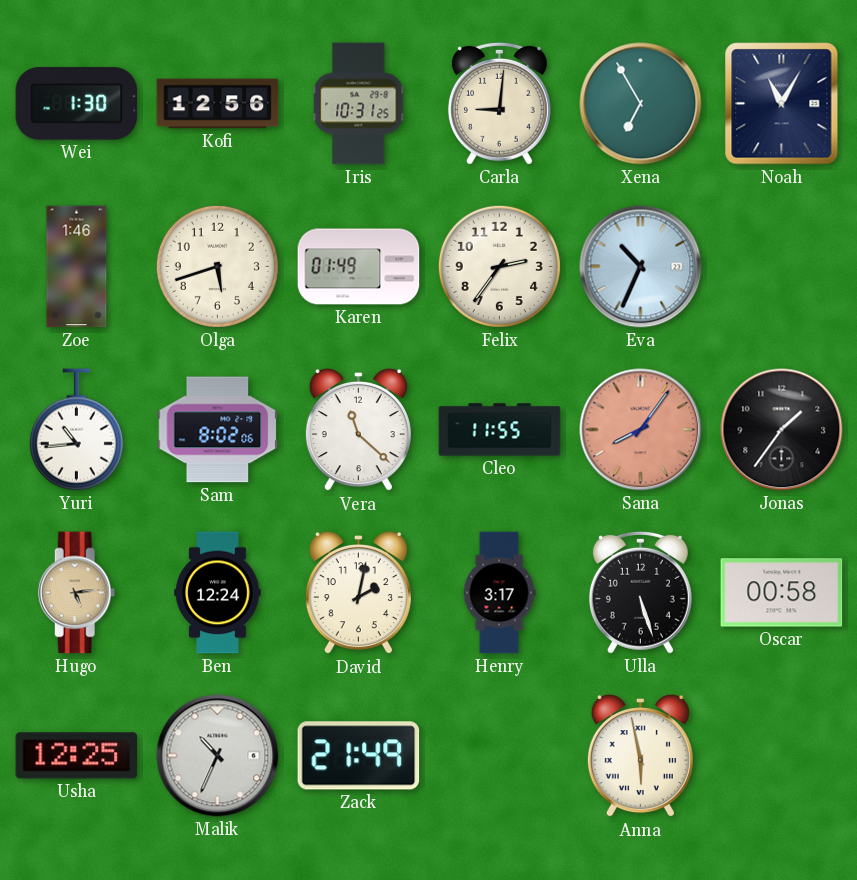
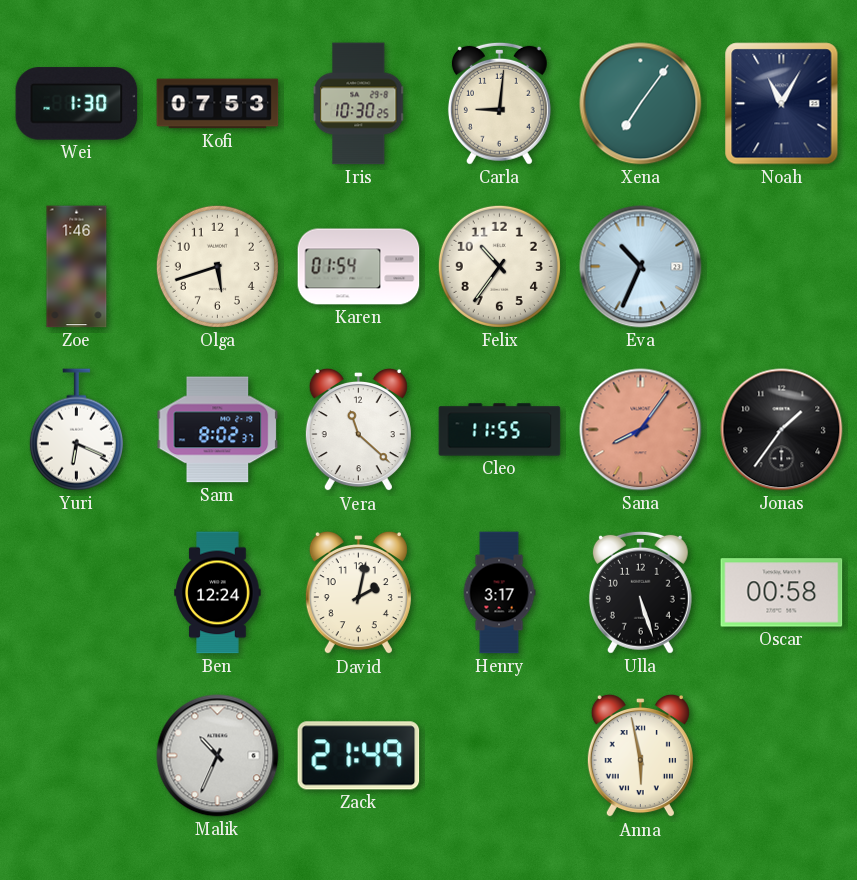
Kofi: 12:56 -> 07:53
Iris: 10:31 -> 10:30
Xena: 6:55 -> 7:06
Karen: 01:49 -> 01:54
Felix: 2:36 -> 10:36
Yuri: 10:44 -> 6:19
Sam: 8:02:06 -> 8:02:37
Hugo: 5:14 -> none
Usha: 12:25 -> none
